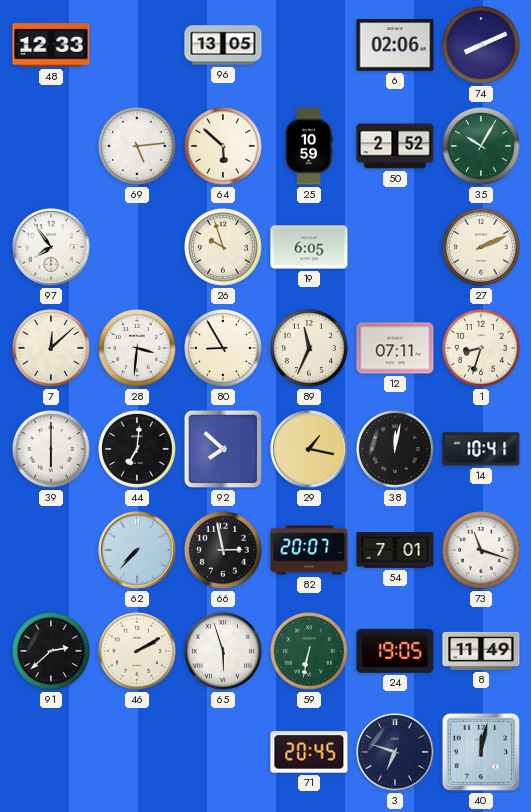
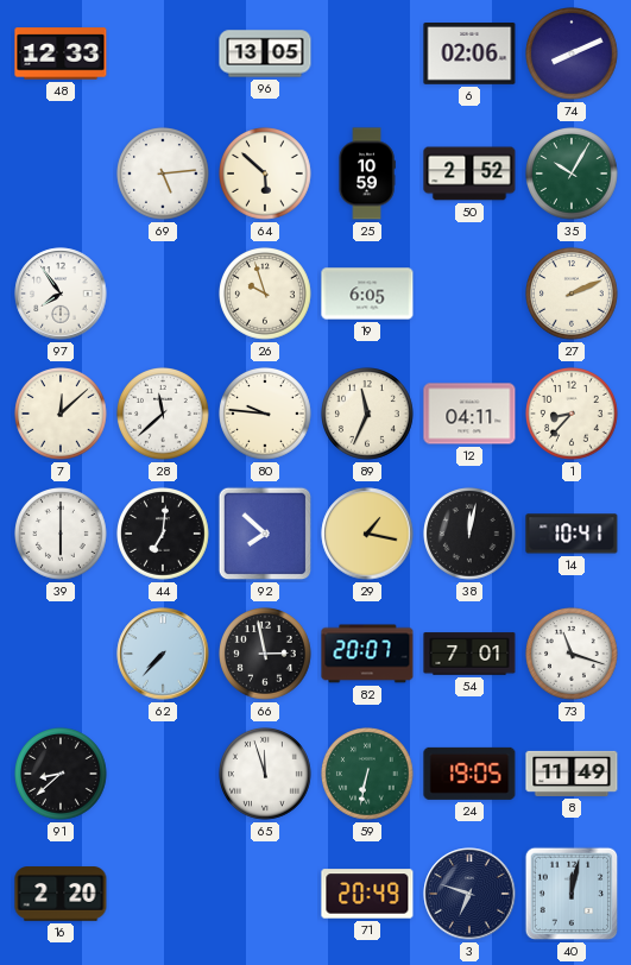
28: 3:31 -> 11:38
80: 8:55 -> 9:46
12: 07:11 -> 04:11
1: 8:33 -> 8:37
91: 2:38 -> 8:38
46: 2:10 -> none
65: 5:57 -> 11:57
16: none -> 2:20
71: 20:45 -> 20:49
